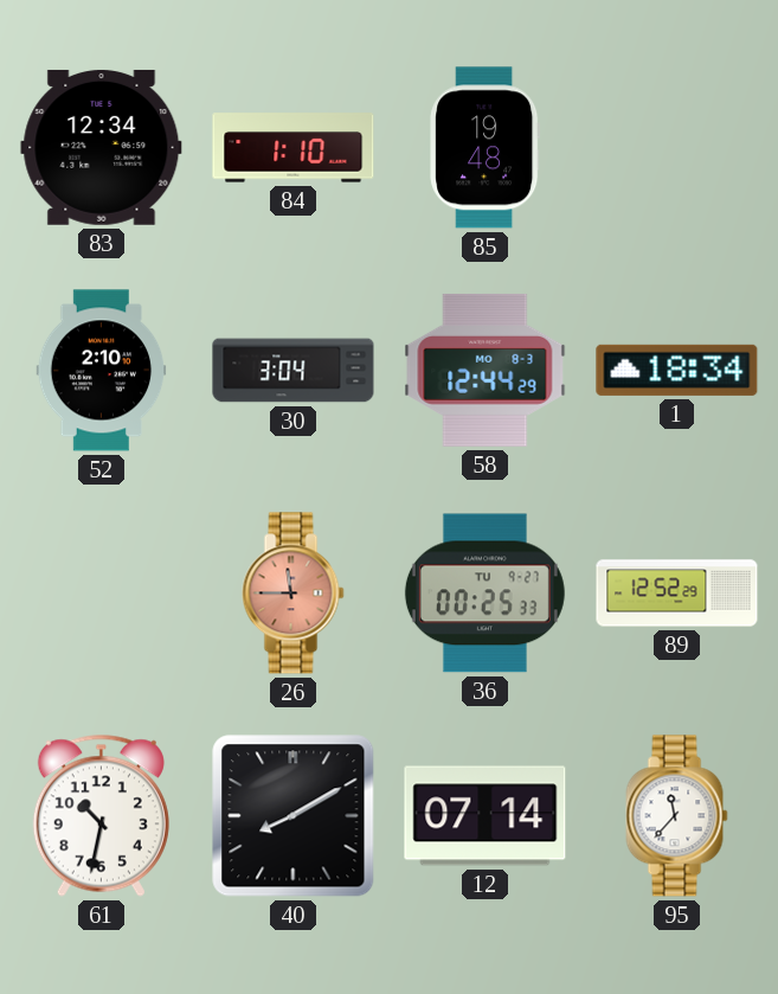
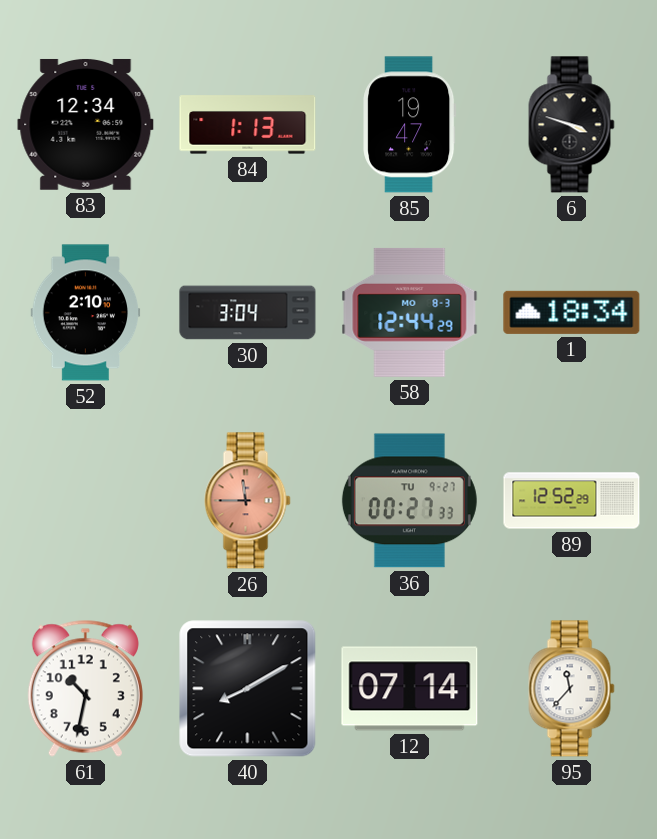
84: 1:10 -> 1:13
85: 19:48 -> 19:47
6: none -> 3:48
36: 00:25 -> 00:27
